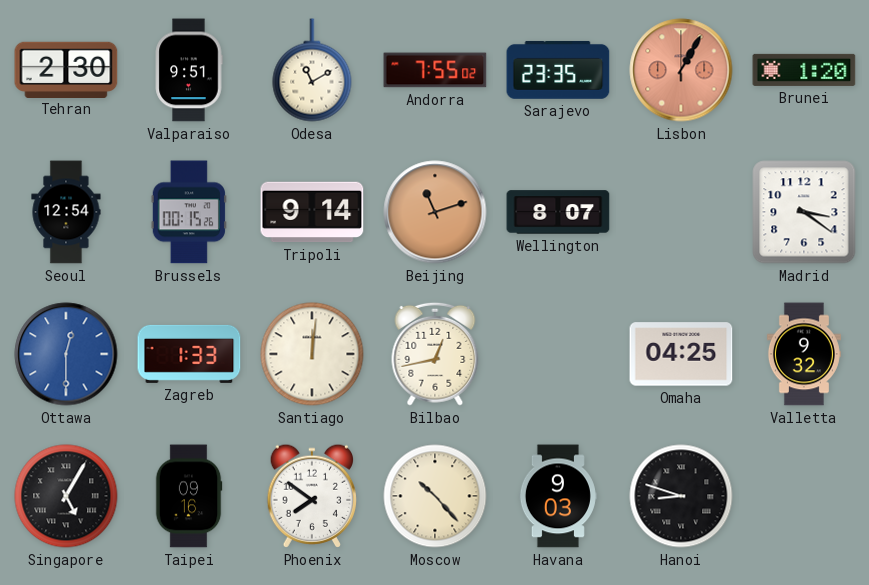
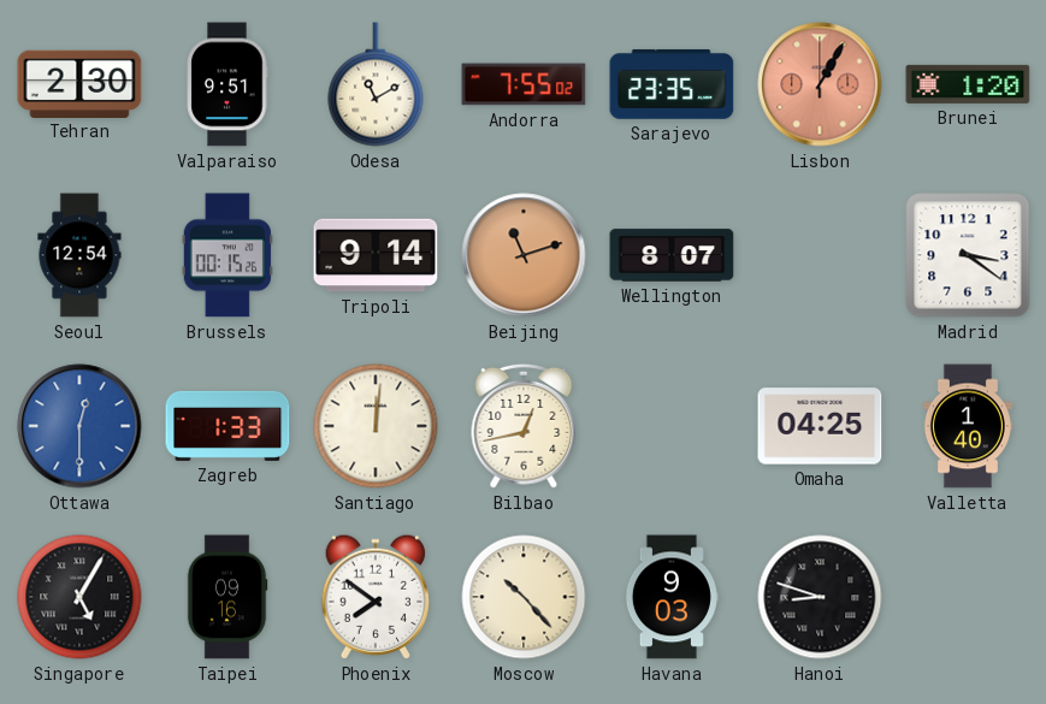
Valletta: 9:32 -> 1:40
